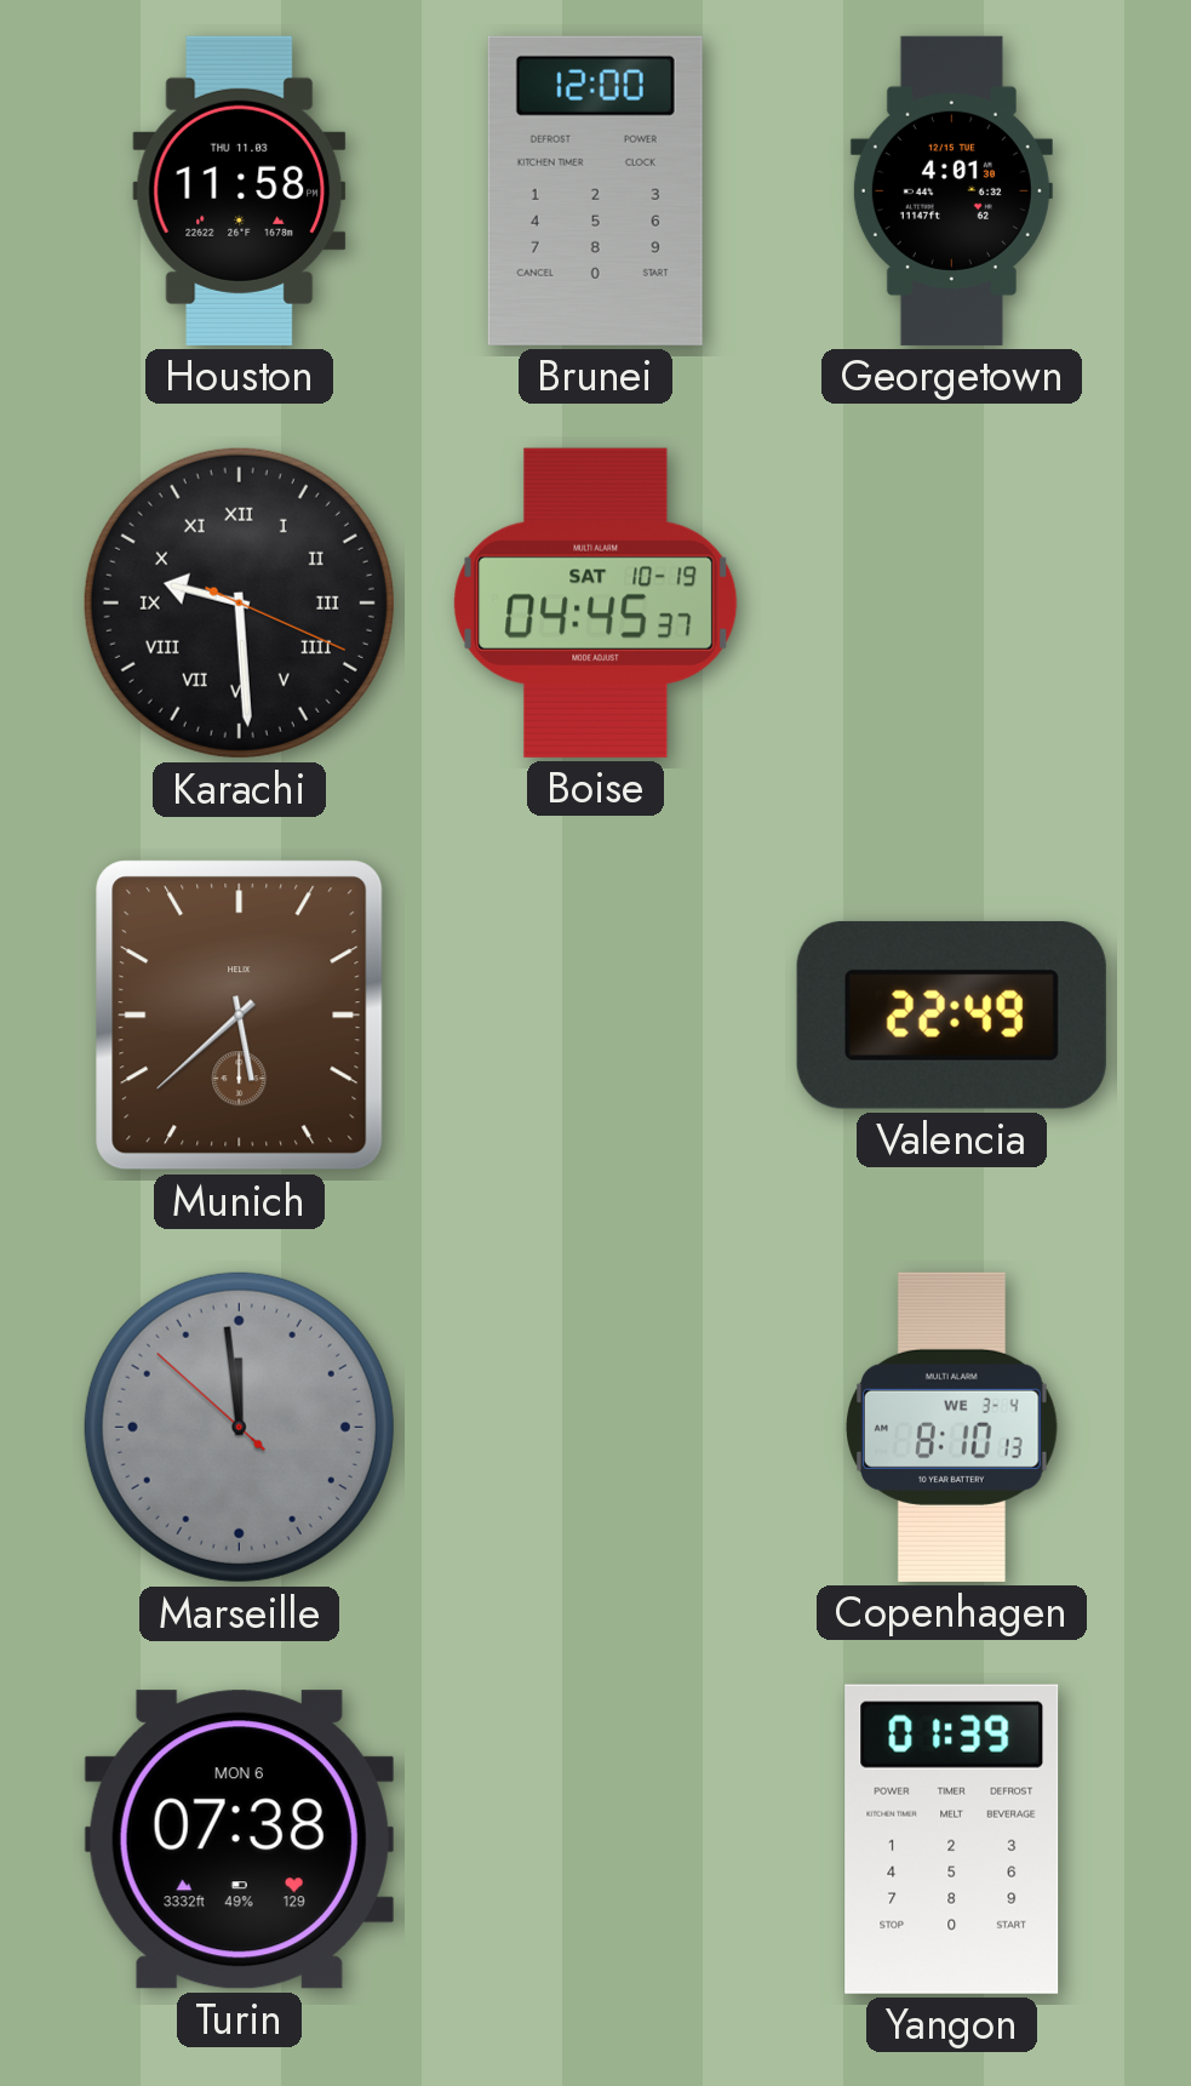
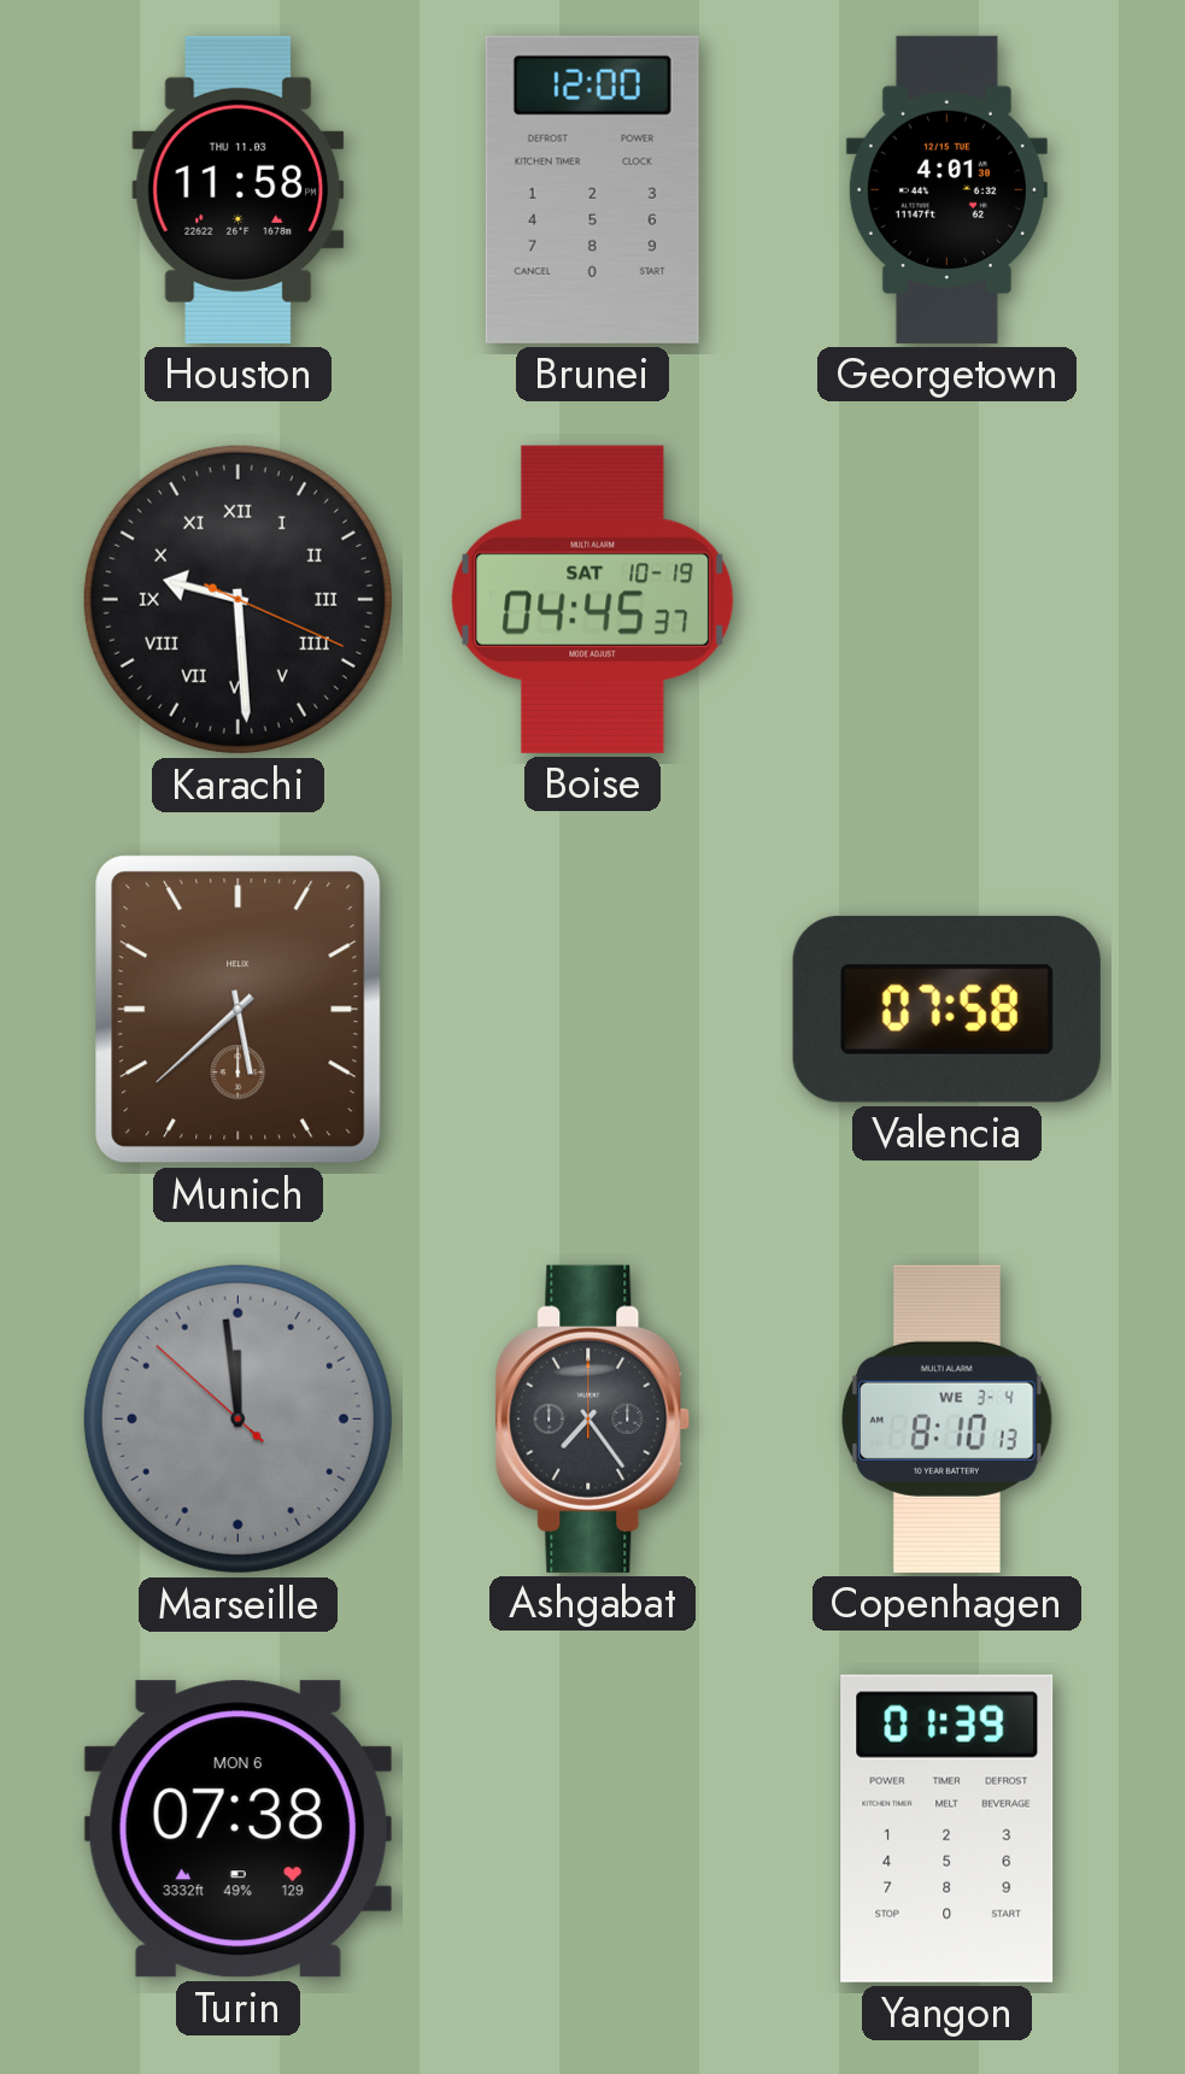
Valencia: 22:49 -> 07:58
Ashgabat: none -> 7:24
